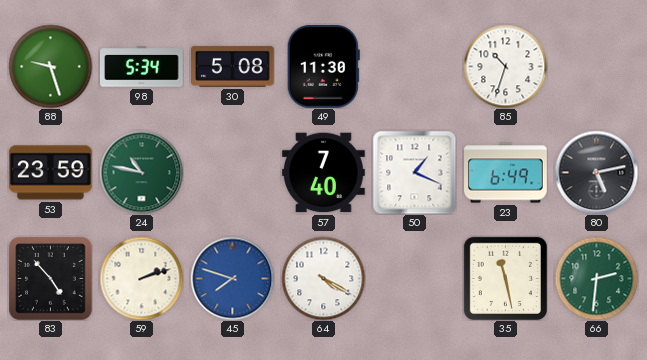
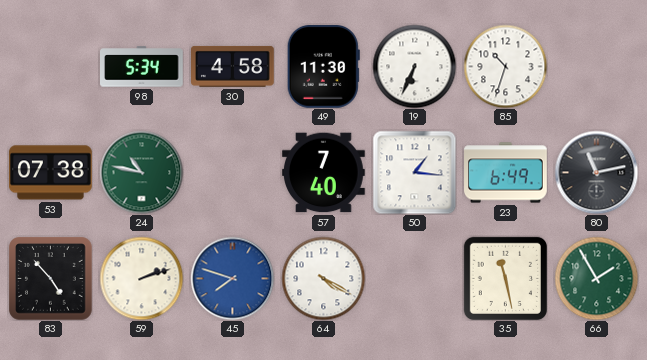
88: 9:27 -> none
30: 5:08 -> 4:58
19: none -> 6:34
53: 23:59 -> 07:38
50: 1:19 -> 1:16
80: 5:13 -> 11:13
66: 2:31 -> 1:55
